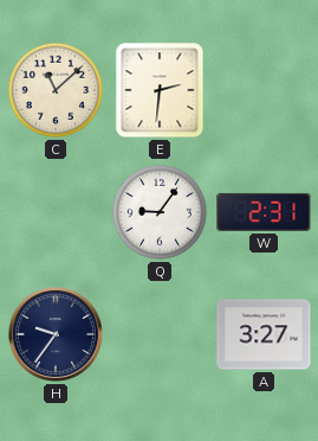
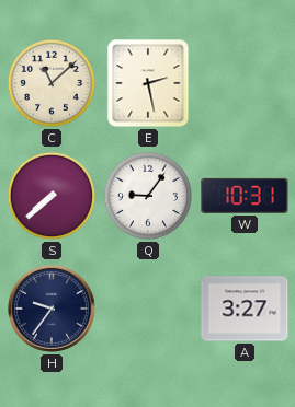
E: 2:31 -> 2:28
S: none -> 7:38
W: 2:31 -> 10:31
